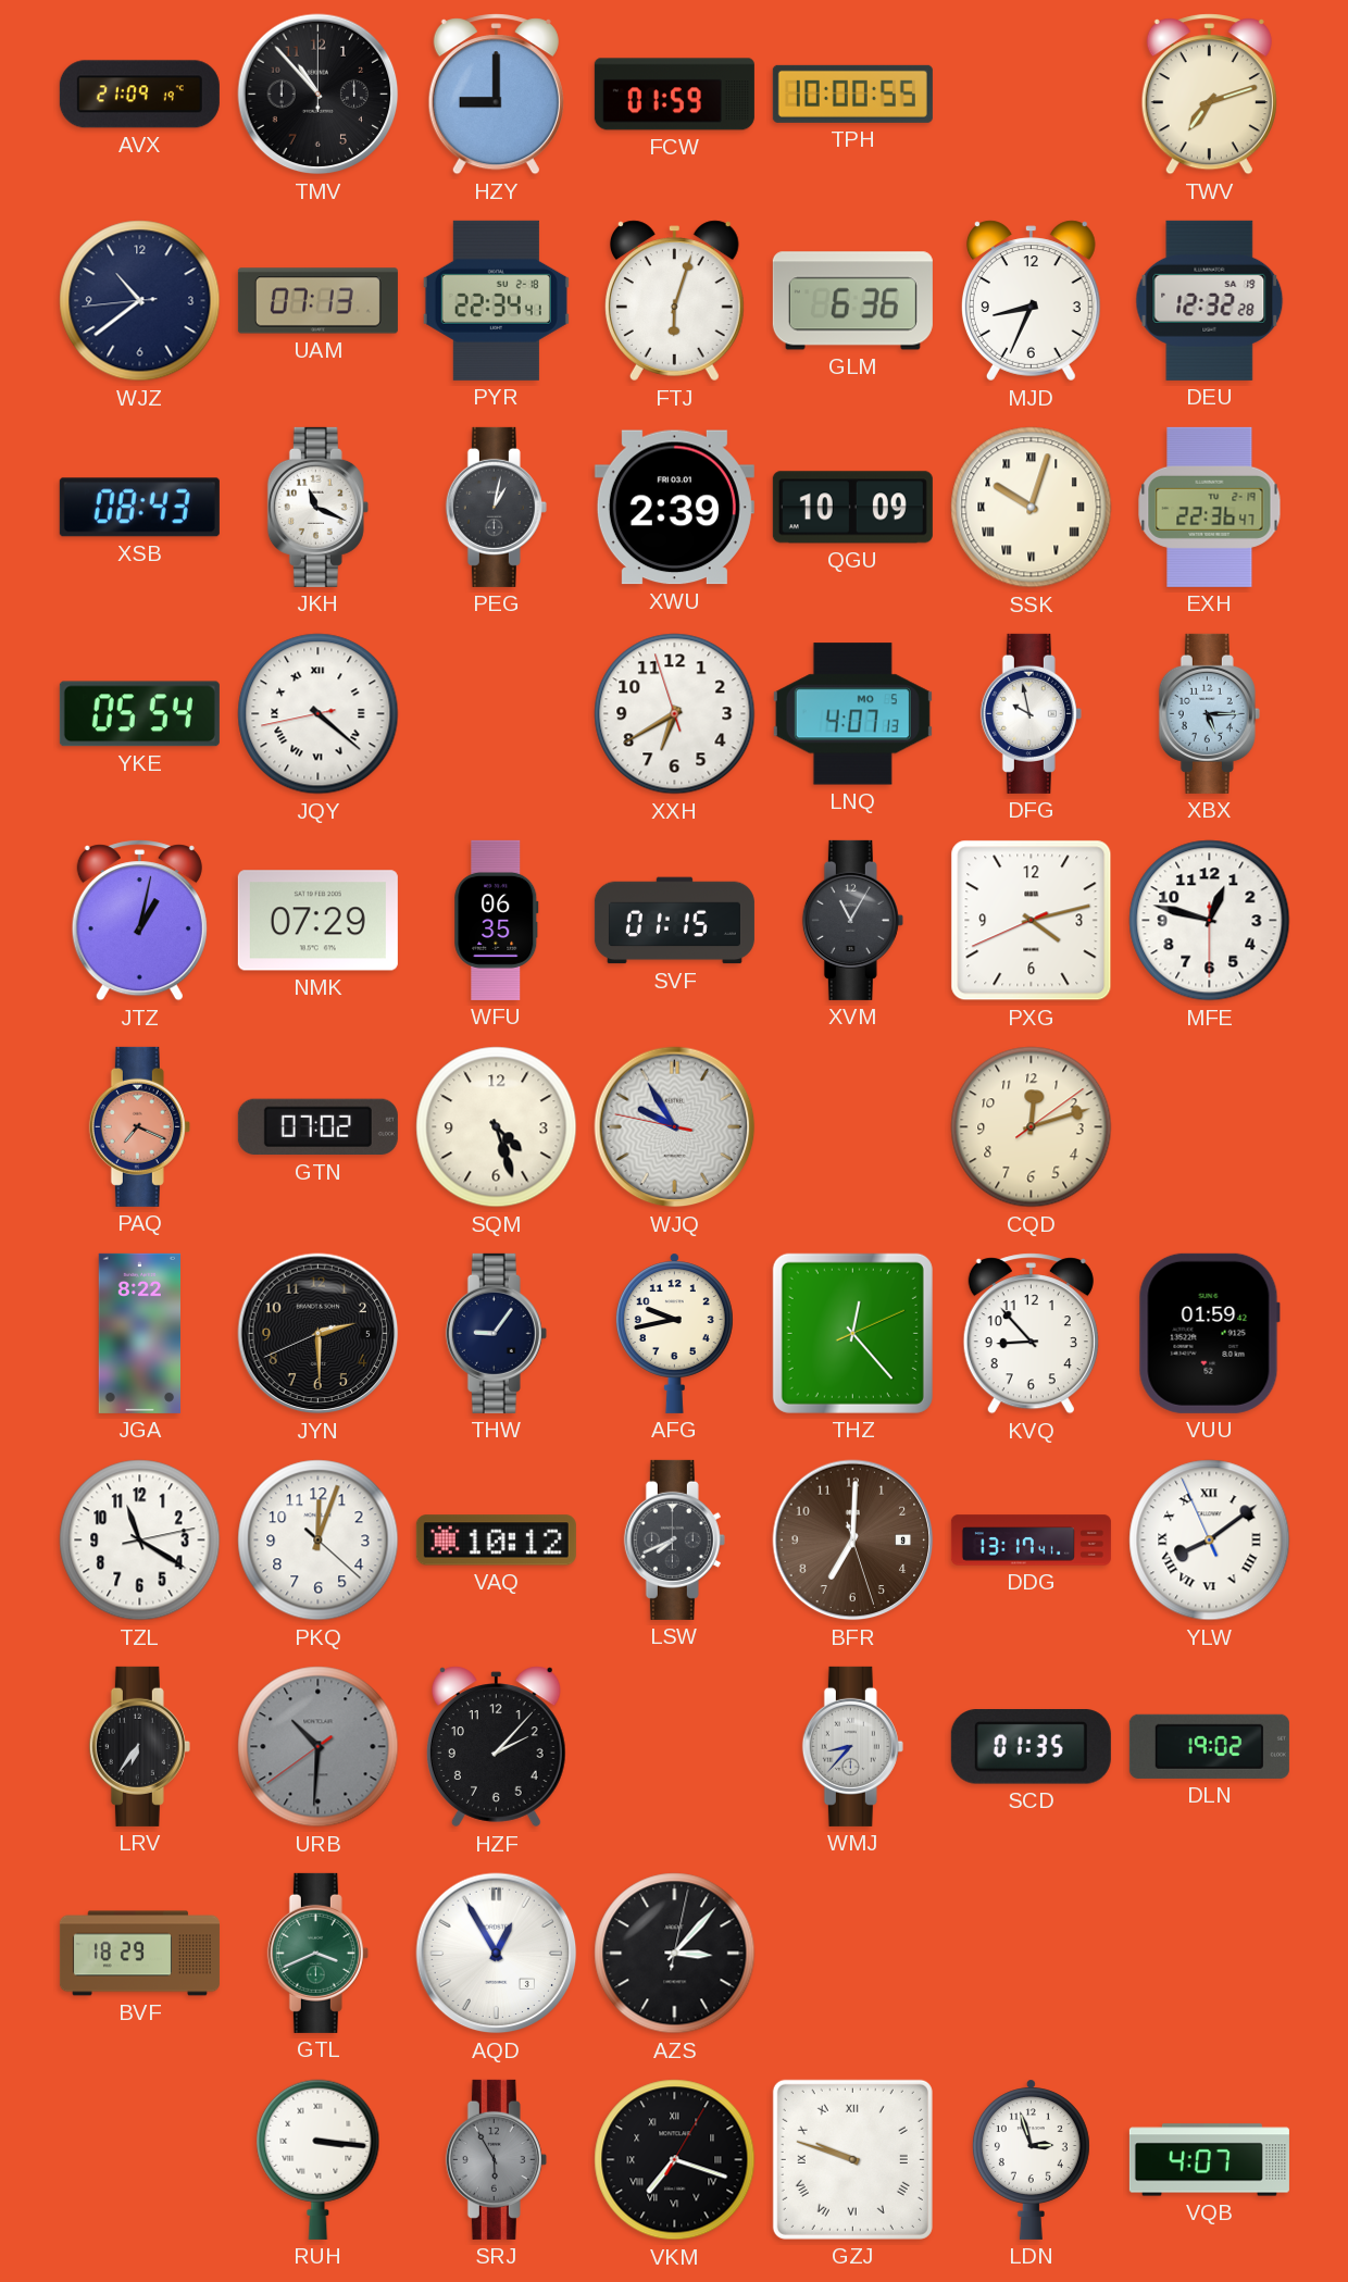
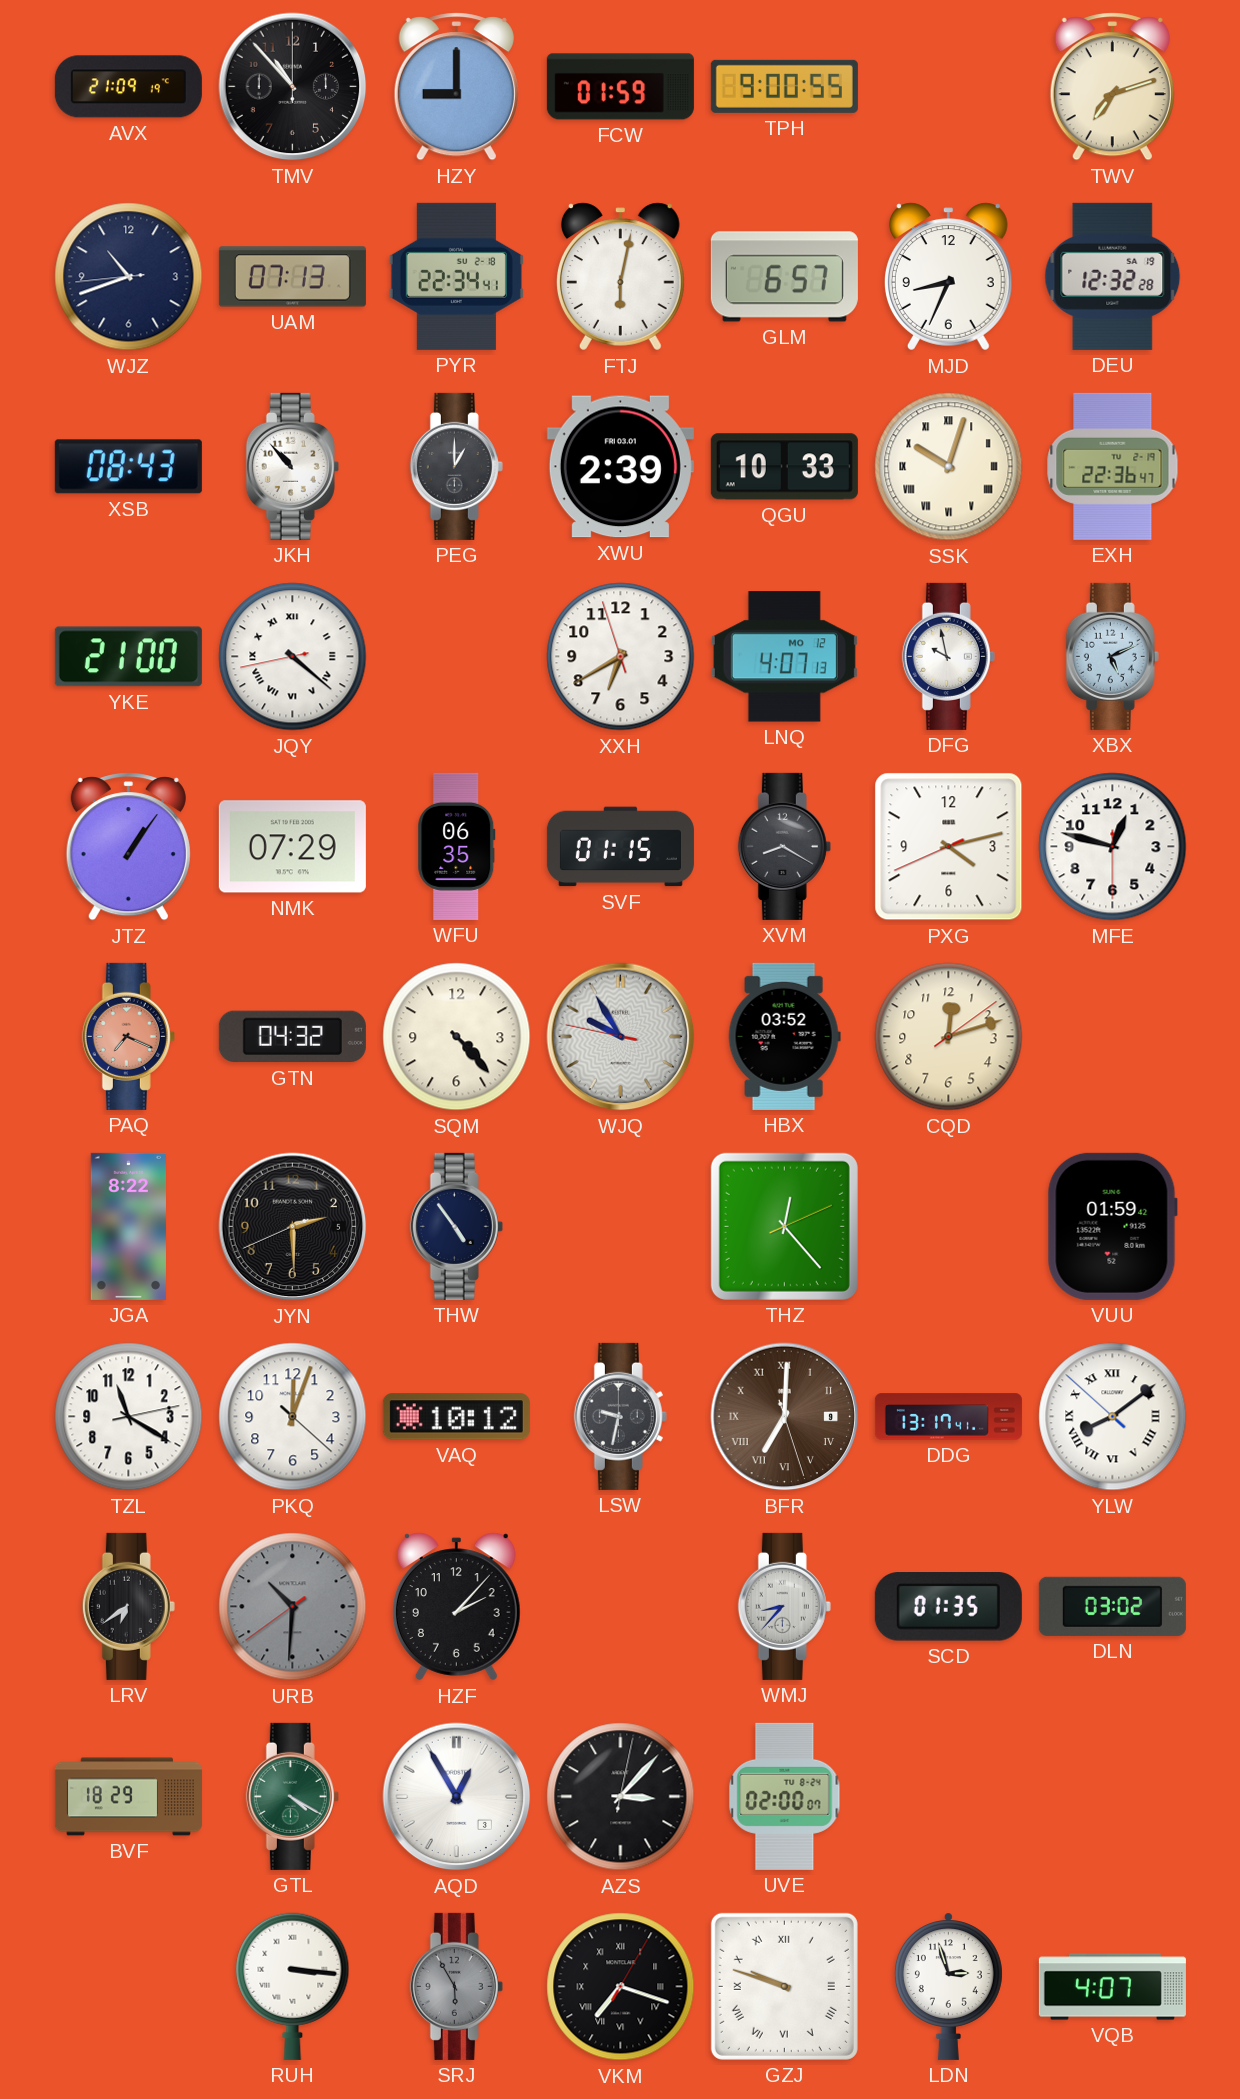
TPH: 10:00 -> 9:00
WJZ: 10:38 -> 10:41
FTJ: 6:03 -> 6:02
GLM: 6:36 -> 6:57
JKH: 11:19 -> 10:53
PEG: 1:02 -> 1:00
QGU: 10:09 -> 10:33
YKE: 05:54 -> 21:00
LNQ date: MO 5 -> MO 12
XBX: 5:15 -> 5:11
JTZ: 1:02 -> 1:06
XVM: 11:05 -> 8:20
GTN: 07:02 -> 04:32
SQM: 4:27 -> 4:23
HBX: none -> 03:52
THW: 9:06 -> 4:54
AFG: 9:43 -> none
KVQ: 8:53 -> none
LSW: 7:41 -> 9:32
BFR numerals: Arabic -> Roman
YLW: 8:08:56 -> 8:08:52
LRV: 6:36 -> 6:39
DLN: 19:02 -> 03:02
GTL: 3:41 -> 4:20
UVE: none -> 02:00
